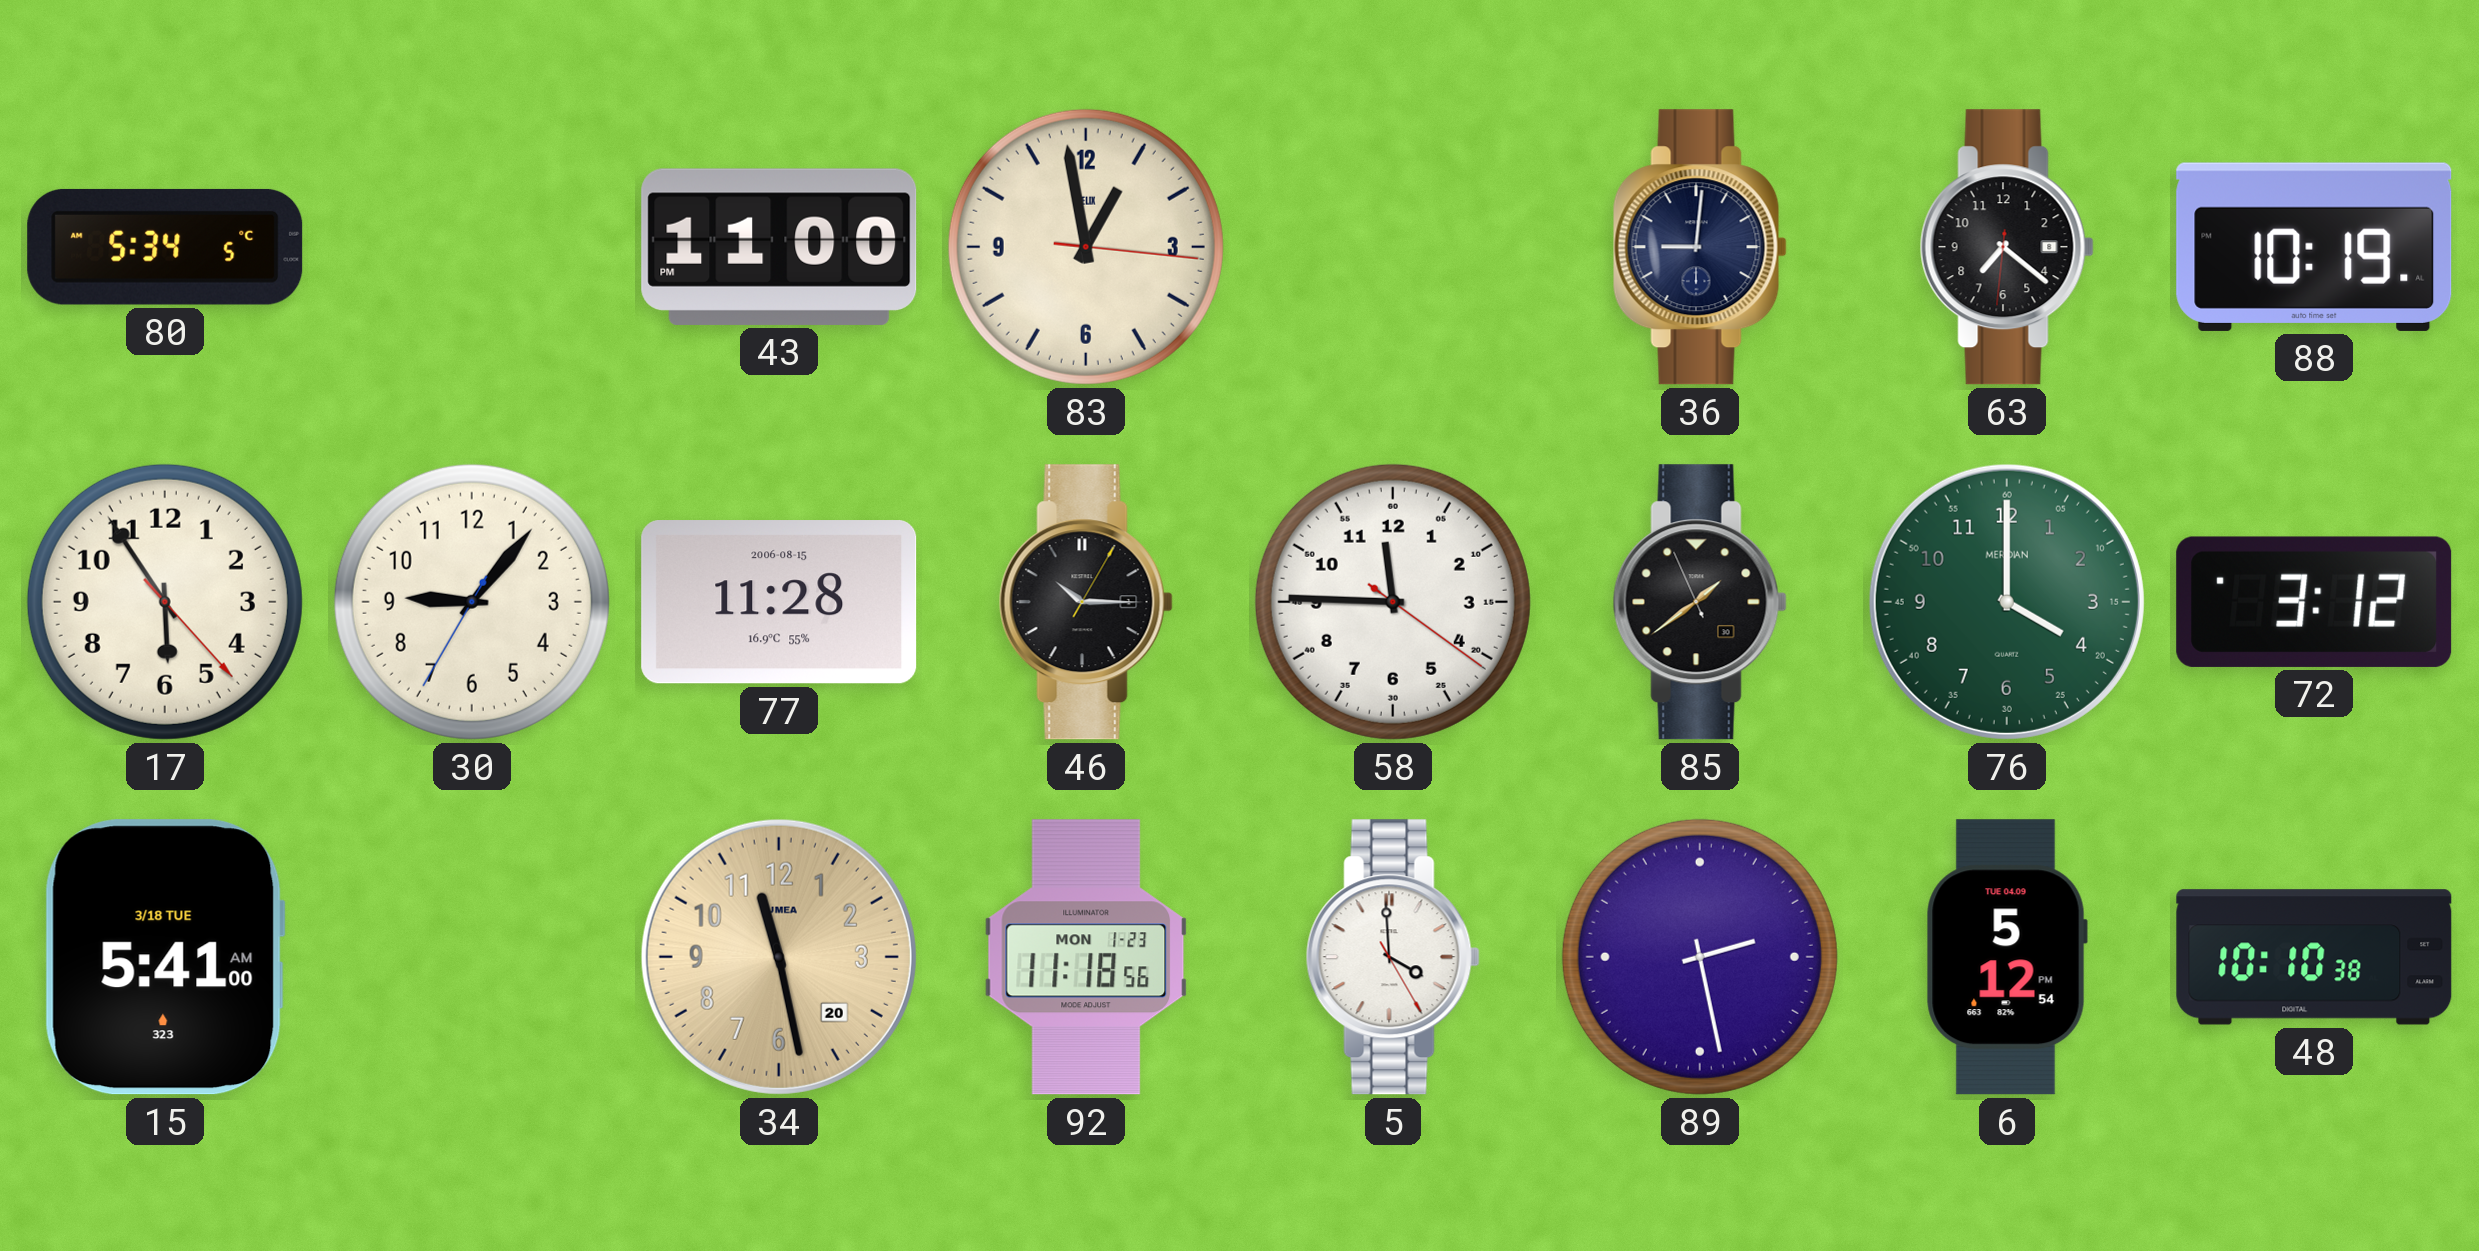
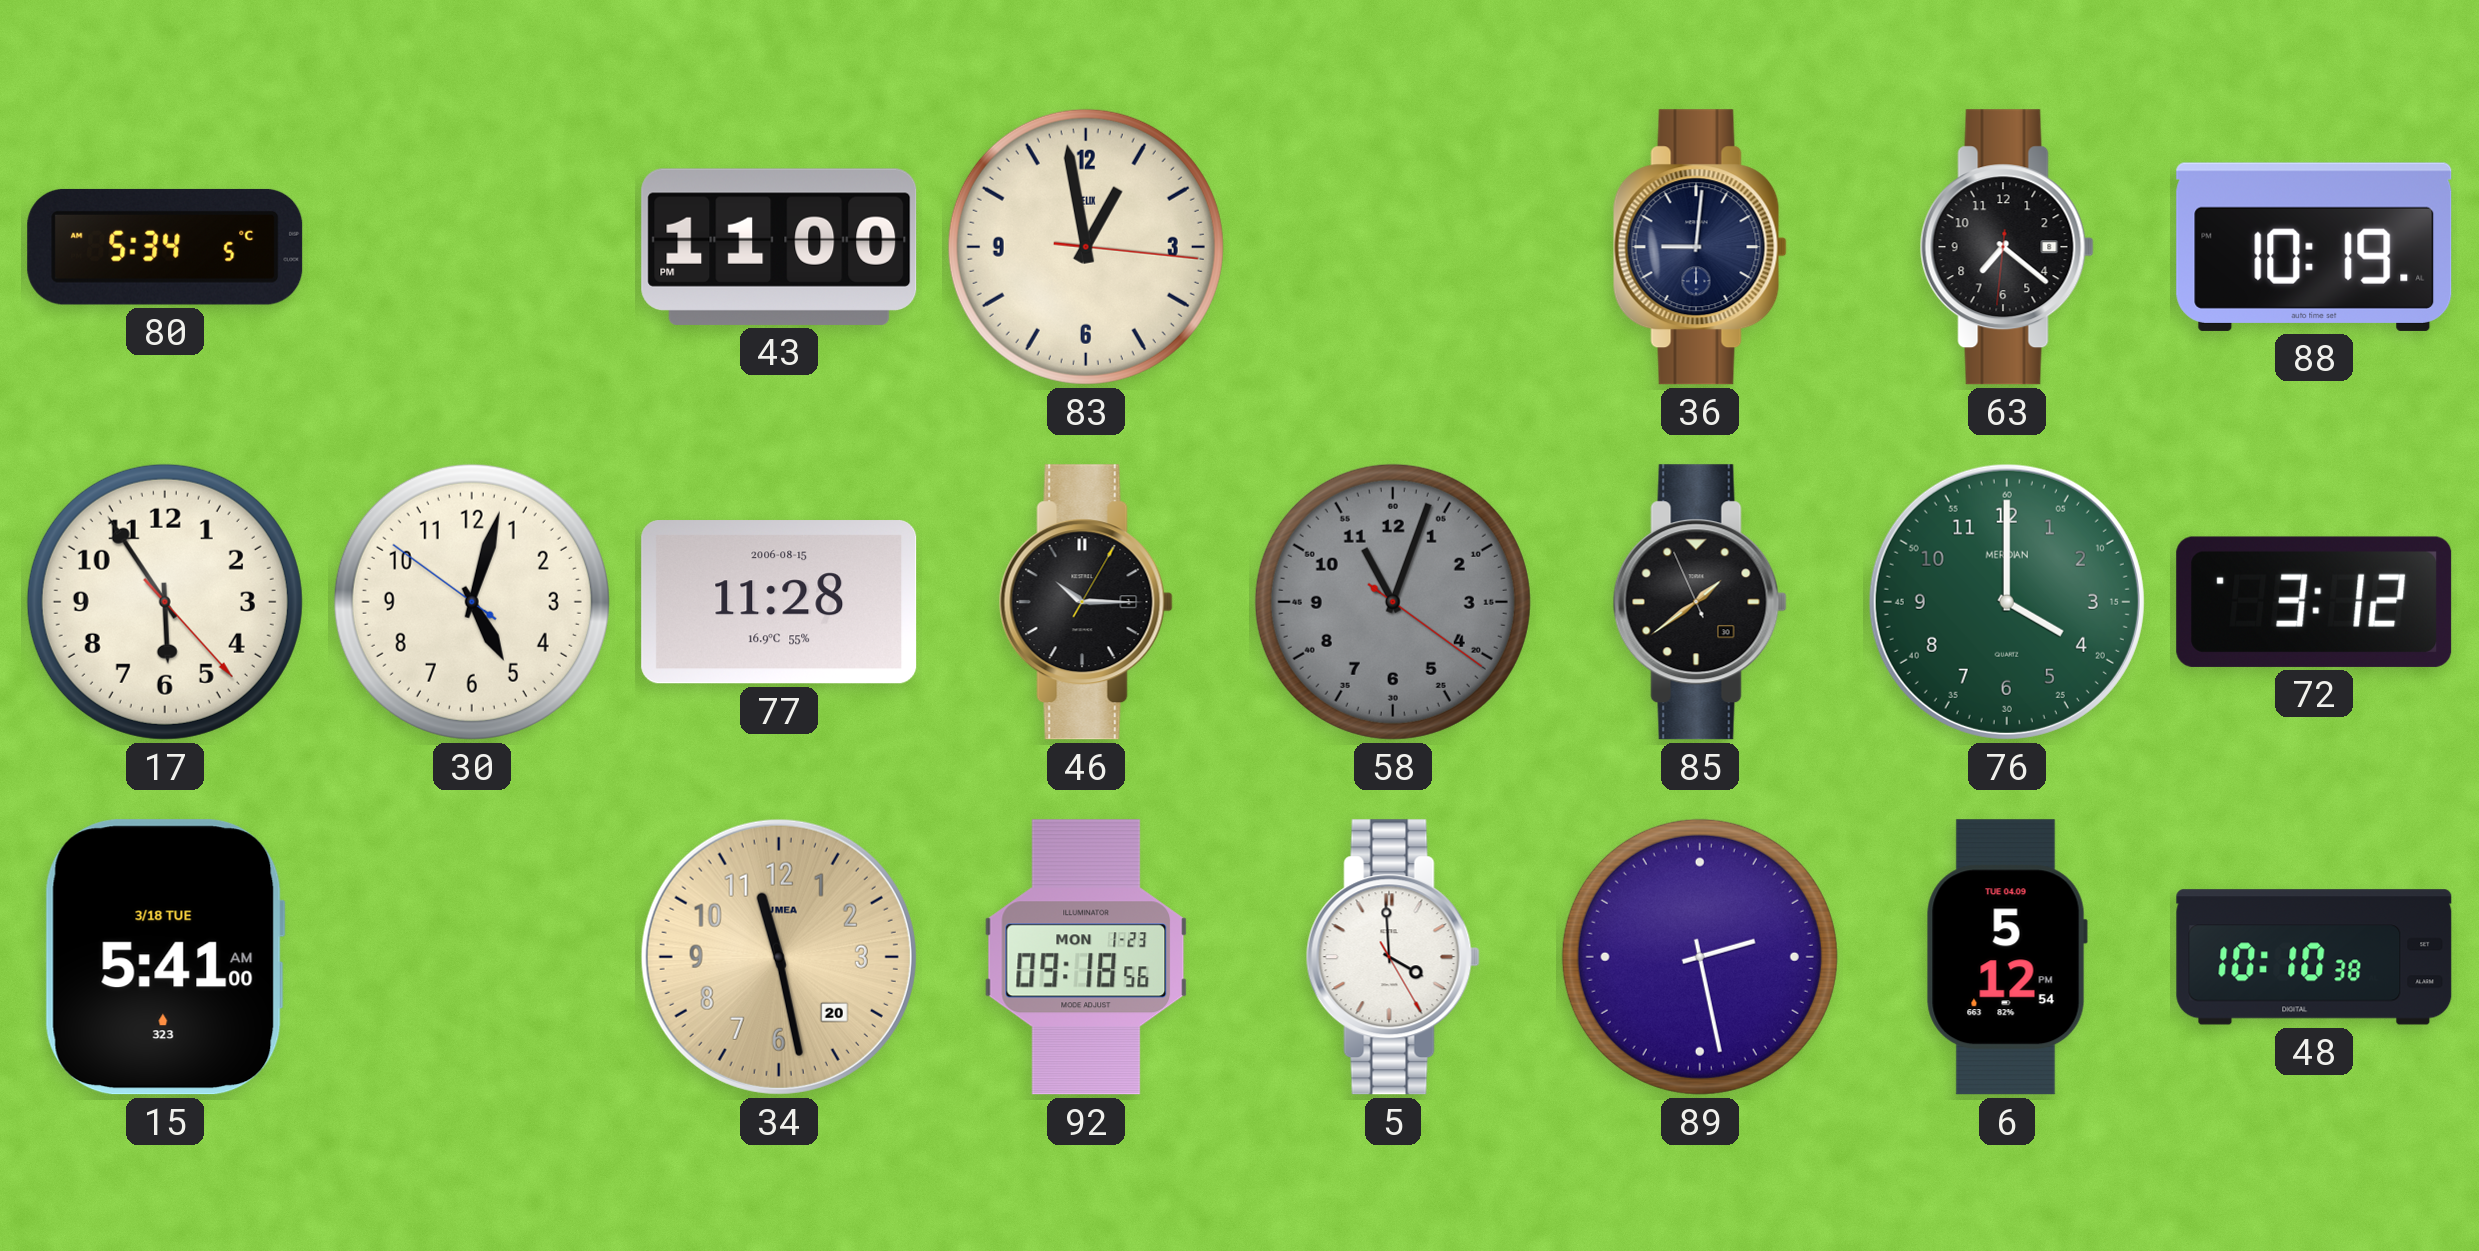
30: 9:06 -> 5:02
58: 11:45 -> 11:03
58 dial: white -> grey
92: 11:18 -> 09:18
